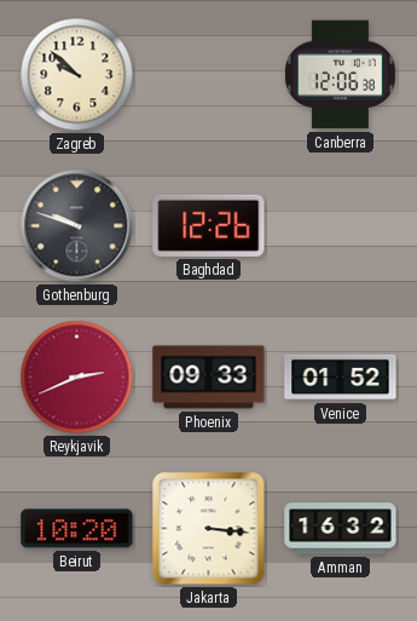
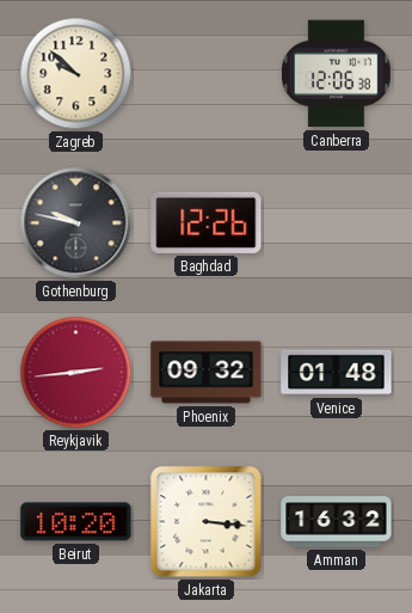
Gothenburg: 9:48 -> 9:47
Reykjavik: 2:41 -> 2:44
Phoenix: 09:33 -> 09:32
Venice: 01:52 -> 01:48
